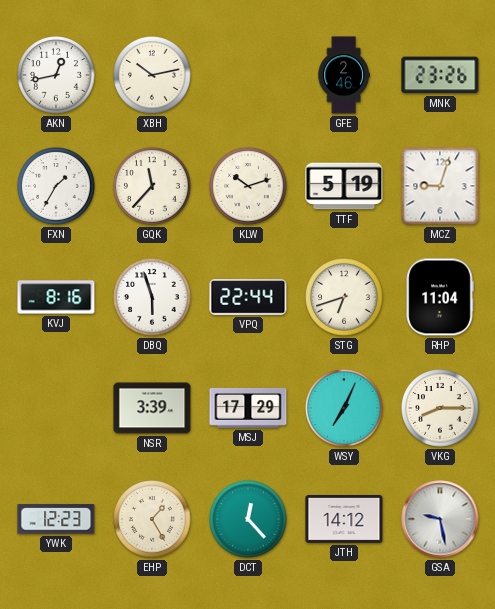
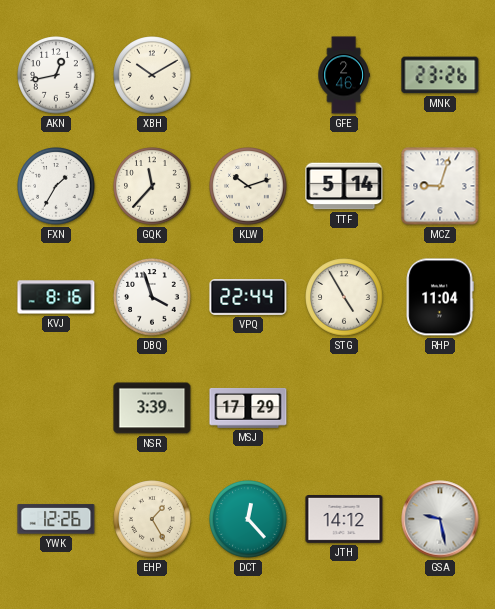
XBH: 10:13 -> 10:10
TTF: 5:19 -> 5:14
DBQ: 5:57 -> 3:57
STG: 6:42 -> 4:55
WSY: 7:04 -> none
VKG: 8:15 -> none
YWK: 12:23 -> 12:26
